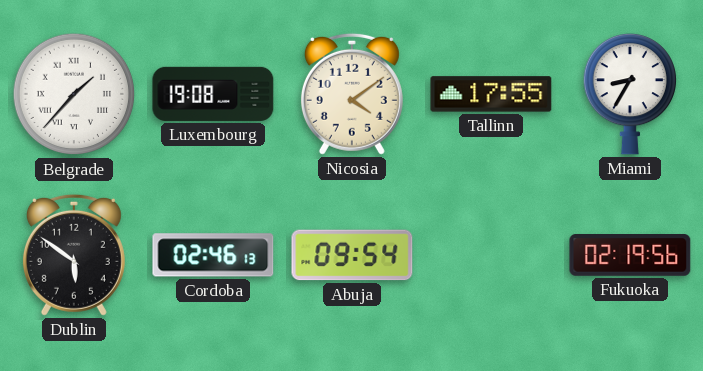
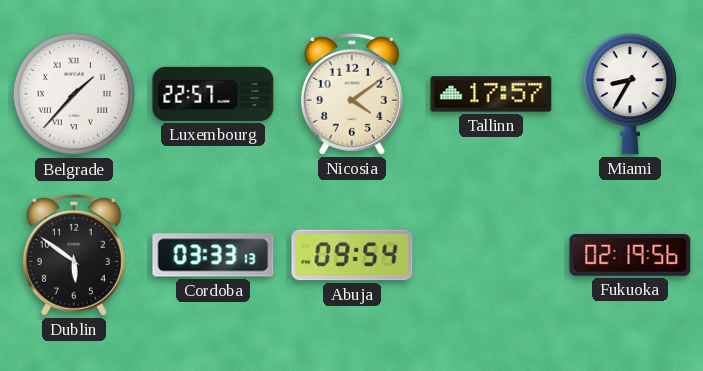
Luxembourg: 19:08 -> 22:57
Tallinn: 17:55 -> 17:57
Cordoba: 02:46 -> 03:33
